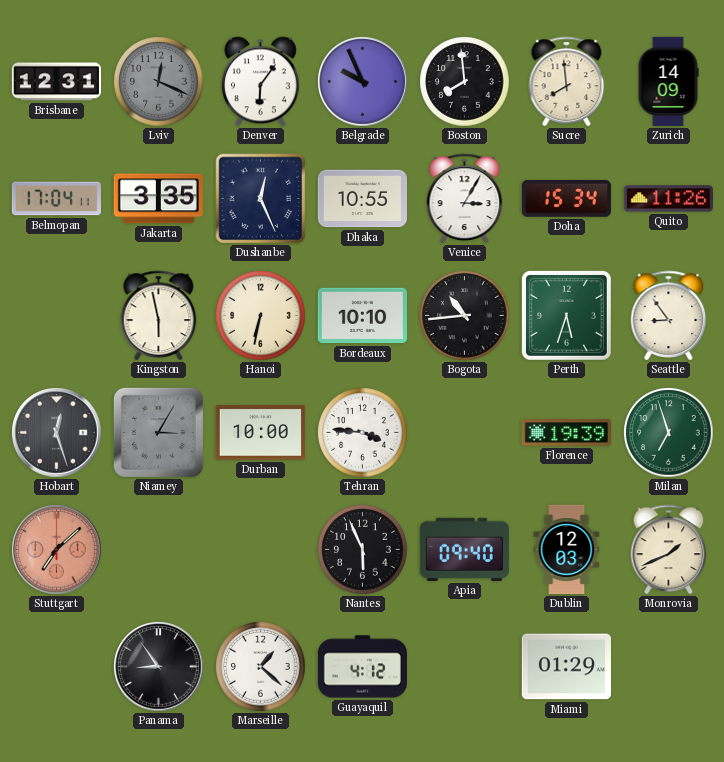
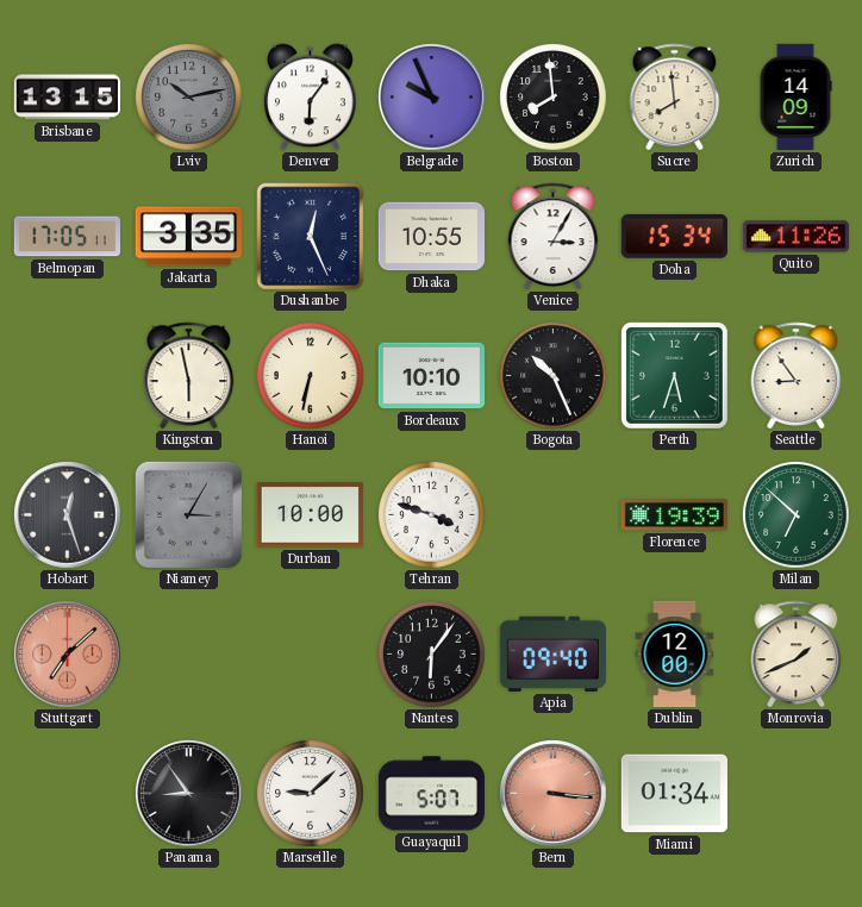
Brisbane: 12:31 -> 13:15
Lviv: 12:19 -> 10:13
Belmopan: 17:04 -> 17:05
Bogota: 10:44 -> 10:26
Tehran: 3:46 -> 3:48
Milan: 6:57 -> 6:52
Nantes: 5:56 -> 6:06
Dublin: 12:03 -> 12:00
Marseille: 1:22 -> 9:08
Guayaquil: 4:12 -> 5:07
Bern: none -> 3:16
Miami: 01:29 -> 01:34
